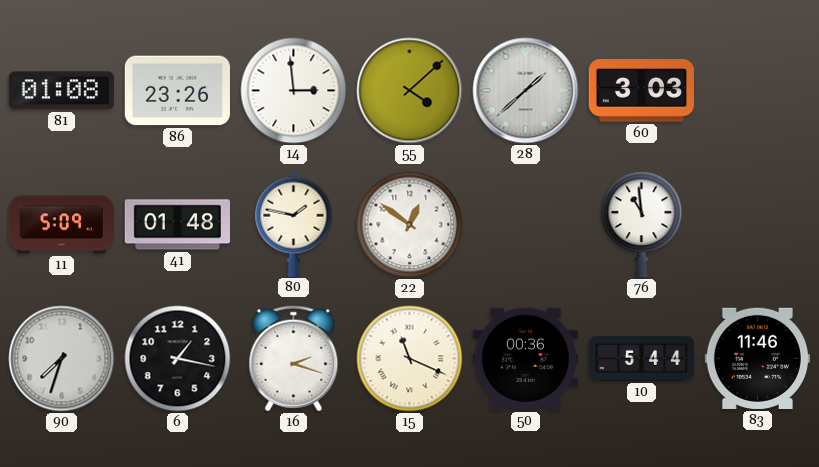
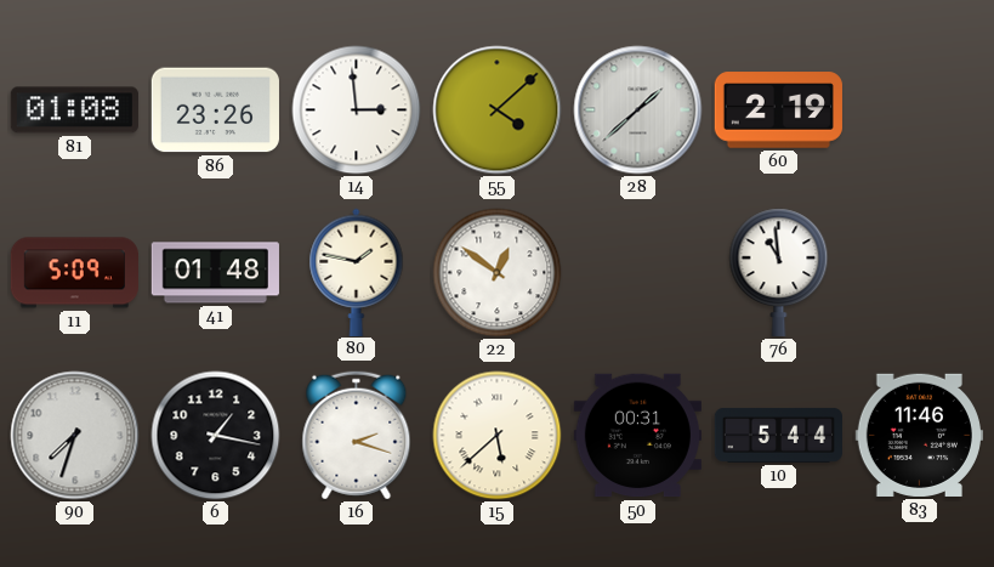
60: 3:03 -> 2:19
15: 11:19 -> 5:38
50: 00:36 -> 00:31
